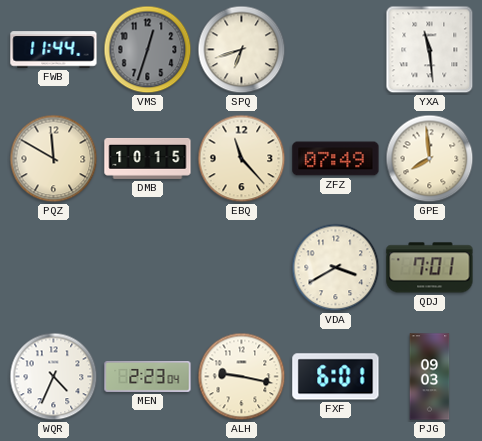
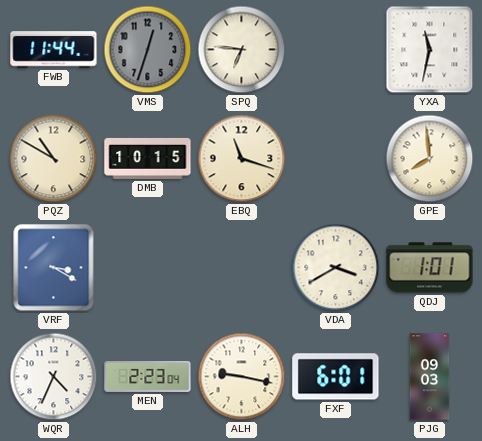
SPQ: 6:42 -> 6:46
YXA: 11:29 -> 11:32
PQZ: 11:50 -> 10:50
EBQ: 11:23 -> 11:18
ZFZ: 07:49 -> none
VRF: none -> 3:20
QDJ: 7:01 -> 1:01
